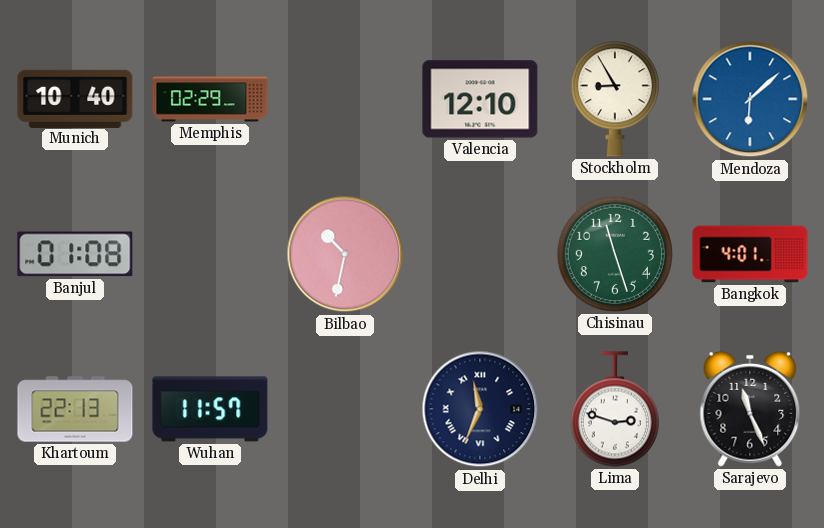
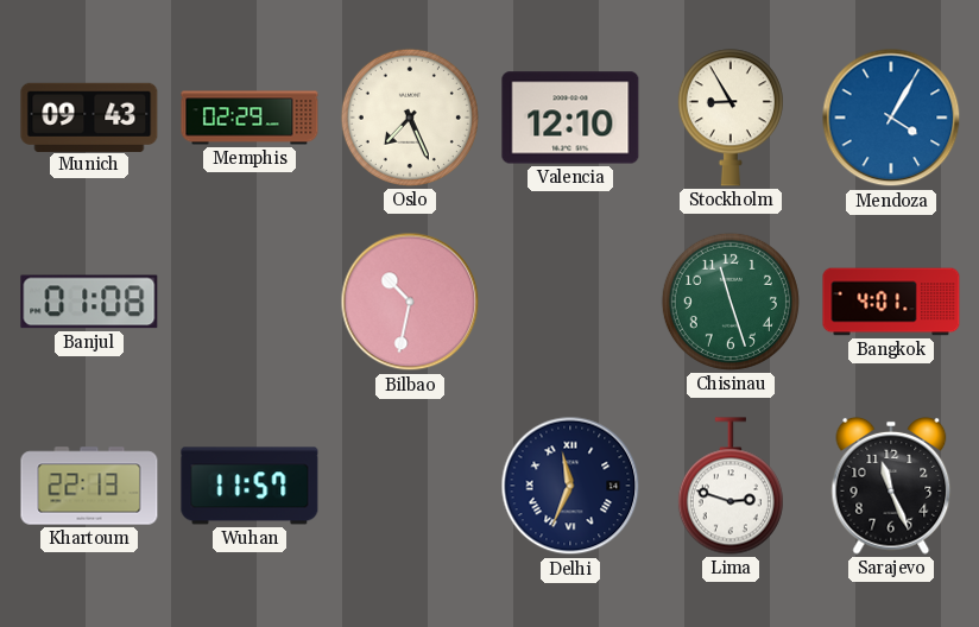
Munich: 10:40 -> 09:43
Oslo: none -> 7:26
Mendoza: 6:08 -> 4:05
